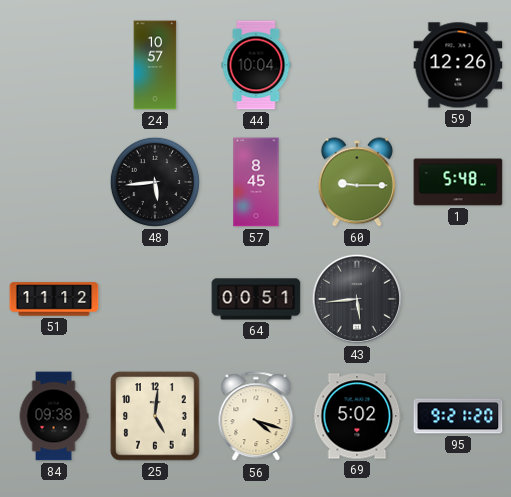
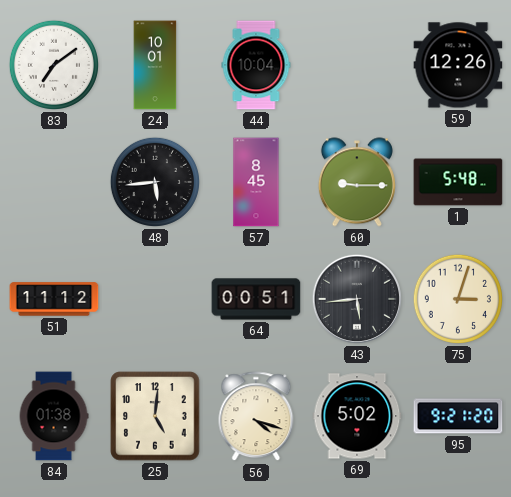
83: none -> 7:09
24: 10:57 -> 10:01
75: none -> 3:03
84: 09:38 -> 01:38
